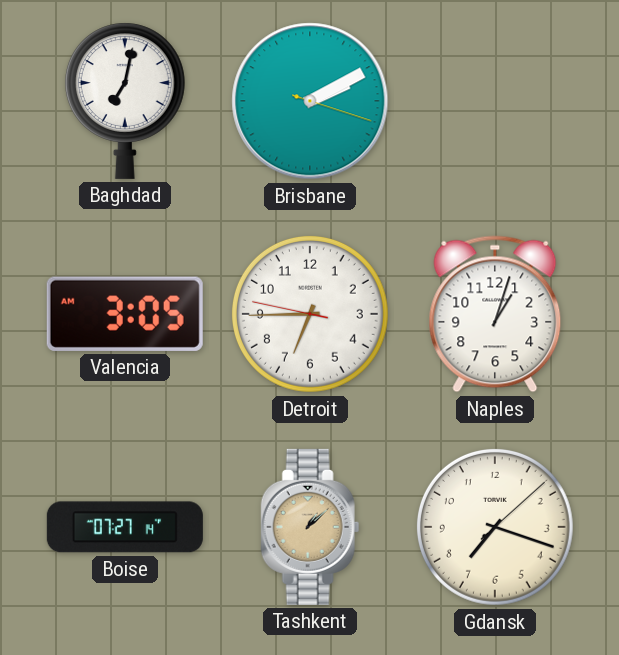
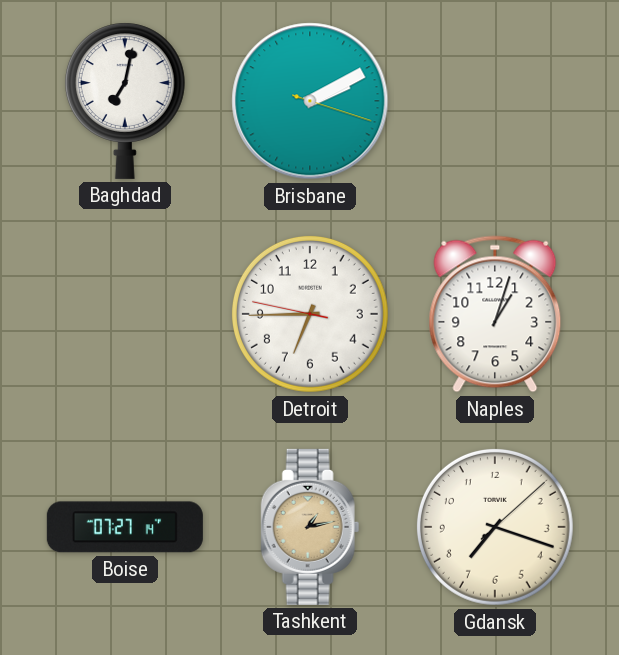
Valencia: 3:05 -> none
Tashkent: 1:08 -> 1:13
